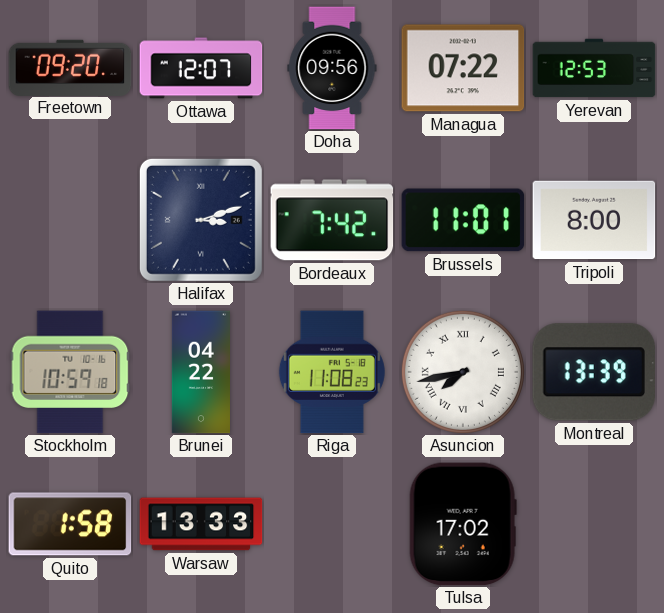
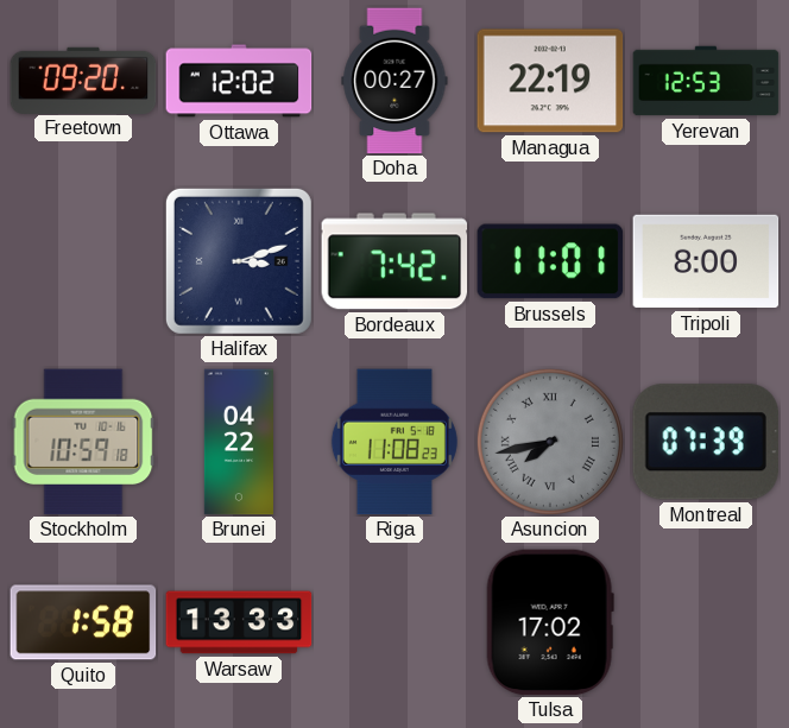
Ottawa: 12:07 -> 12:02
Doha: 09:56 -> 00:27
Managua: 07:22 -> 22:19
Asuncion dial: white -> grey
Montreal: 13:39 -> 07:39
